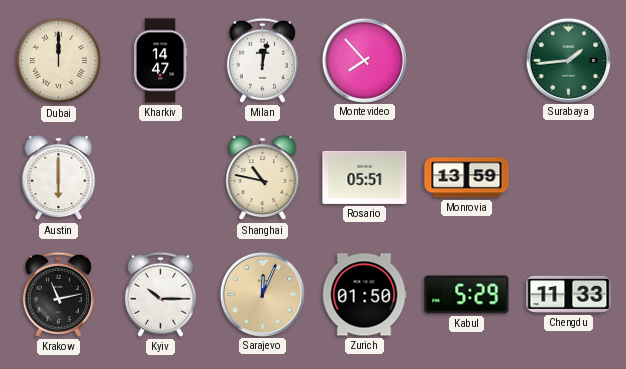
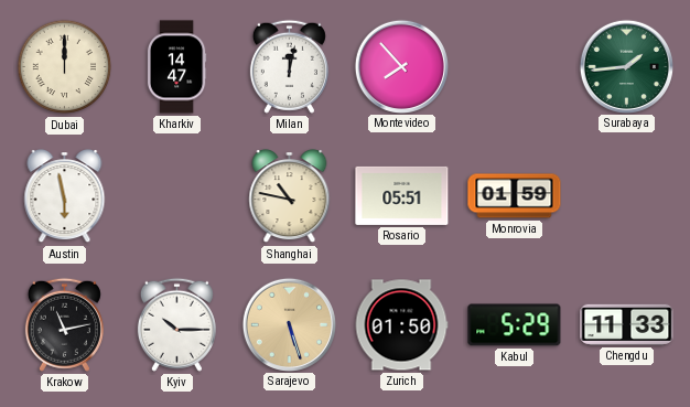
Austin: 6:00 -> 5:58
Monrovia: 13:59 -> 01:59
Sarajevo: 12:04 -> 5:27
